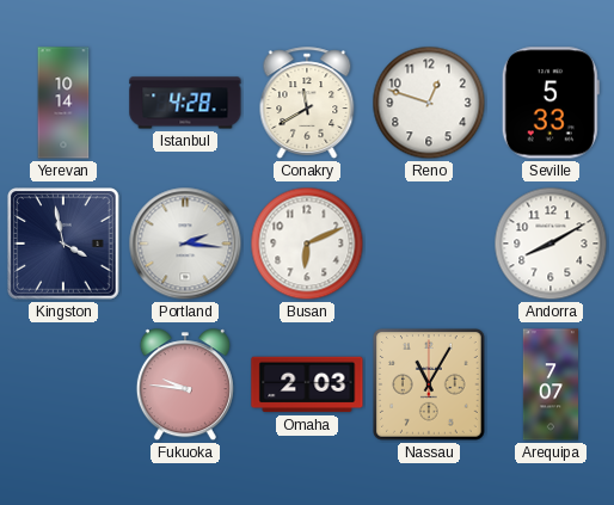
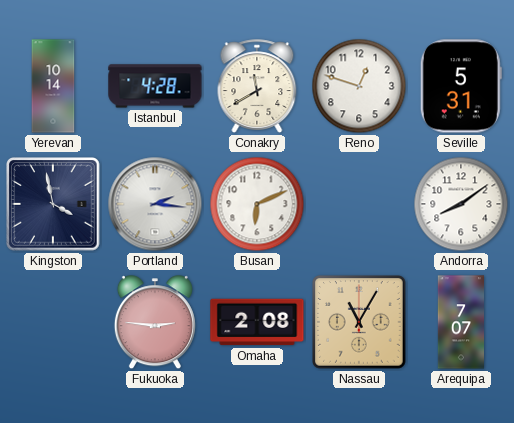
Seville: 5:33 -> 5:31
Andorra: 8:10 -> 8:09
Fukuoka: 9:46 -> 2:46
Omaha: 2:03 -> 2:08
